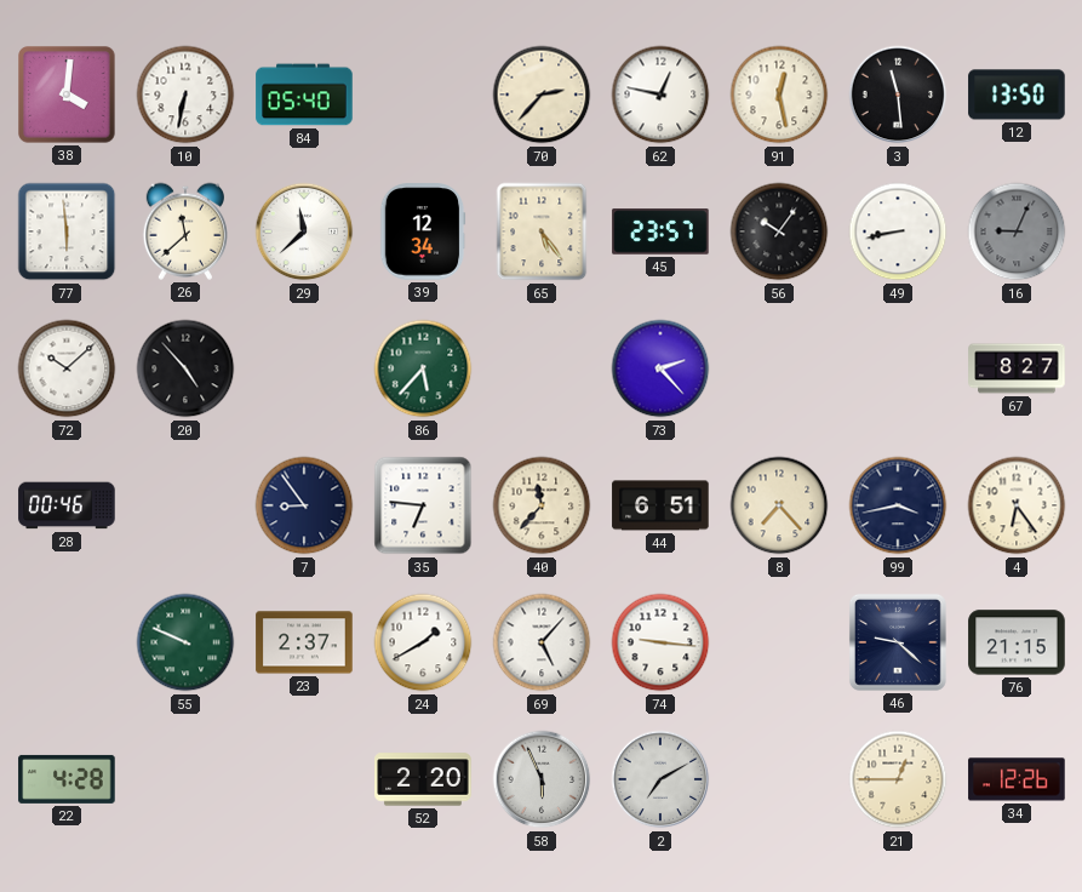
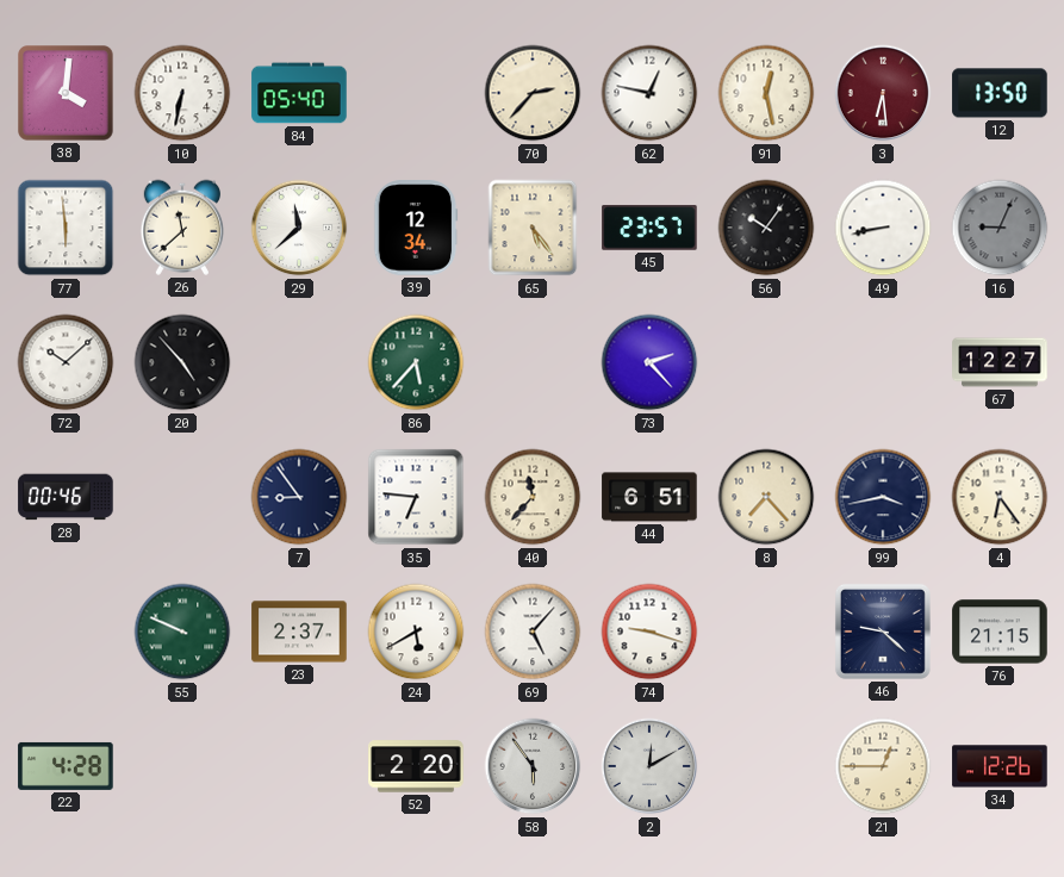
3: 11:29 -> 6:29
3 dial: black -> burgundy
67: 8:27 -> 12:27
24: 1:40 -> 5:40
74: 9:16 -> 9:18
58: 5:56 -> 5:54
2: 7:10 -> 12:10
